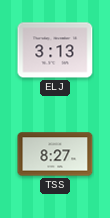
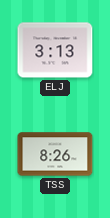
TSS: 8:27 -> 8:26
